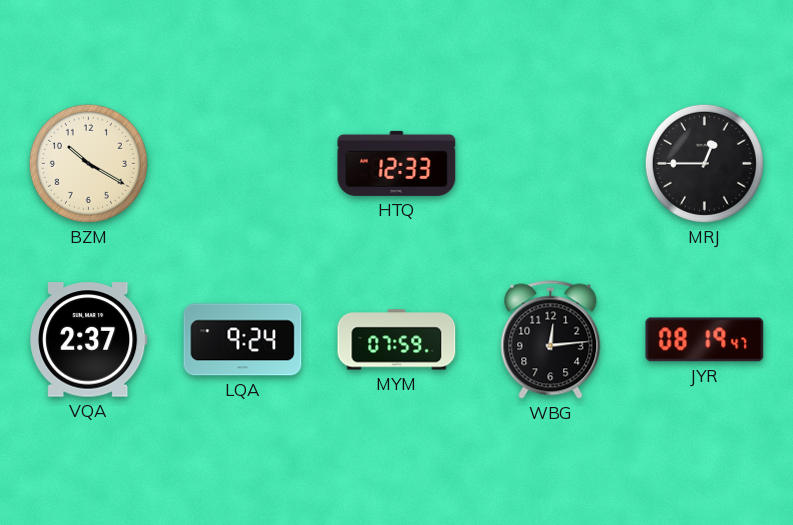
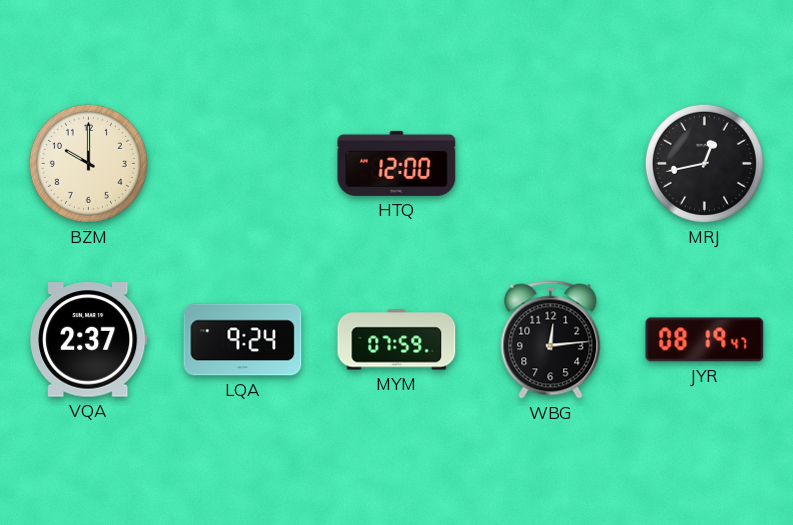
BZM: 10:20 -> 10:00
HTQ: 12:33 -> 12:00
MRJ: 12:45 -> 12:43
